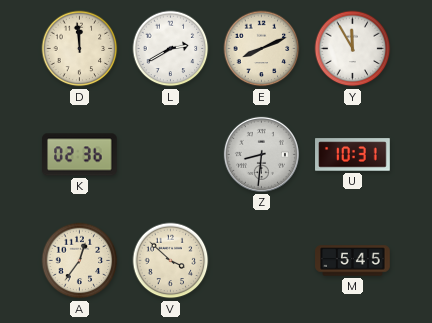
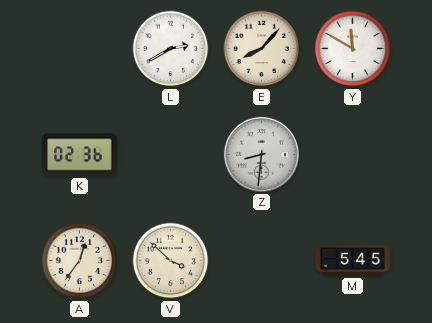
D: 11:59 -> none
E: 8:11 -> 8:07
Y: 11:55 -> 11:50
U: 10:31 -> none
